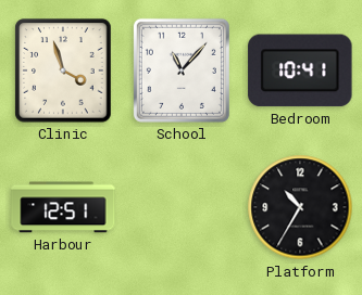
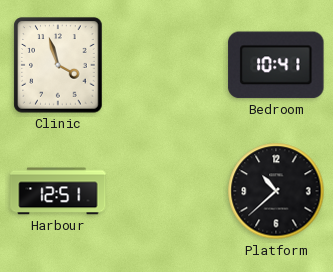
School: 11:07 -> none
Platform: 10:35 -> 10:38
